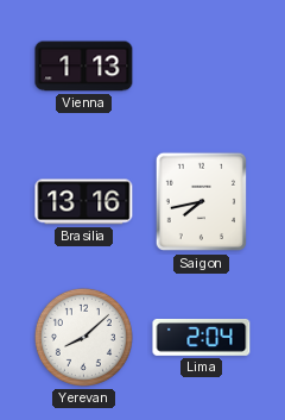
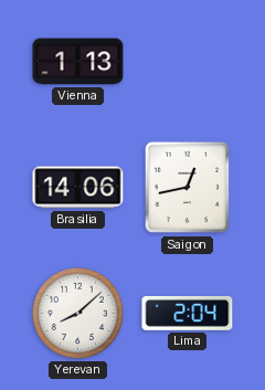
Brasilia: 13:16 -> 14:06
Saigon: 7:43 -> 12:43
